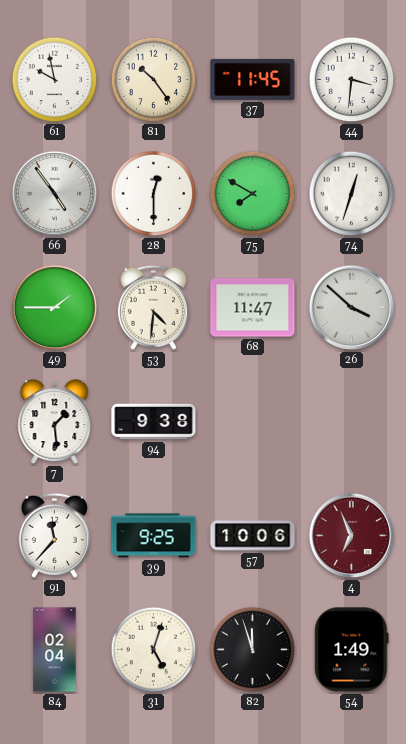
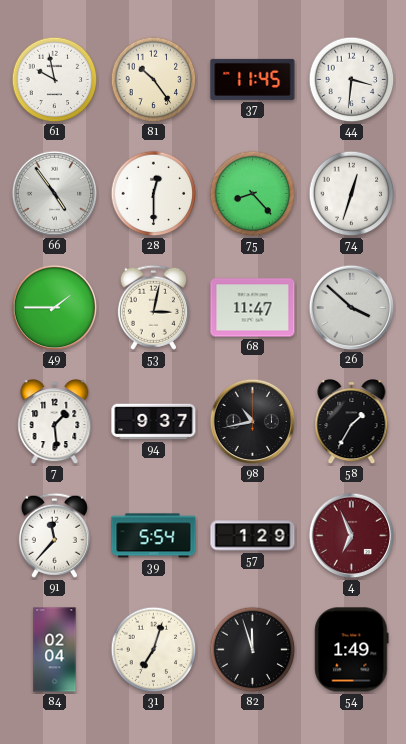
75: 7:50 -> 8:23
53: 4:31 -> 3:02
94: 9:38 -> 9:37
98: none -> 10:43
58: none -> 1:35
39: 9:25 -> 5:54
57: 10:06 -> 1:29
31: 5:03 -> 7:03
